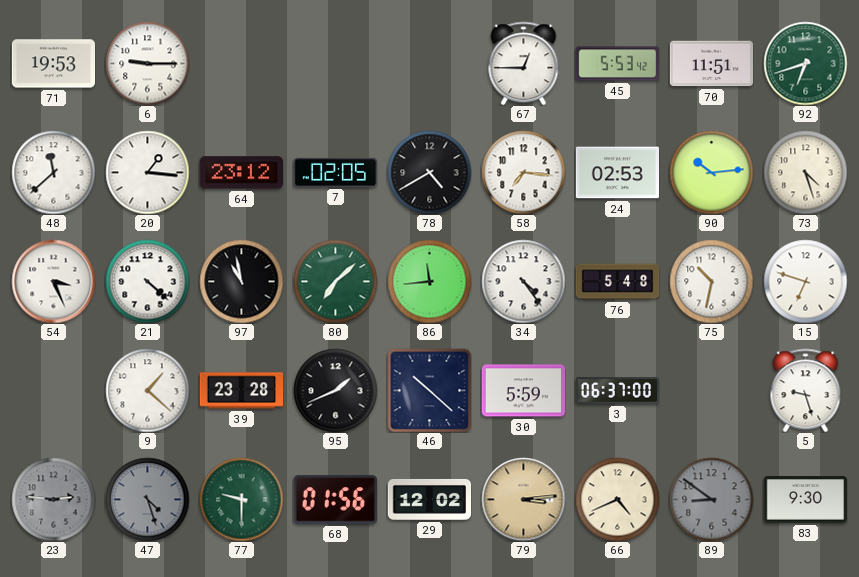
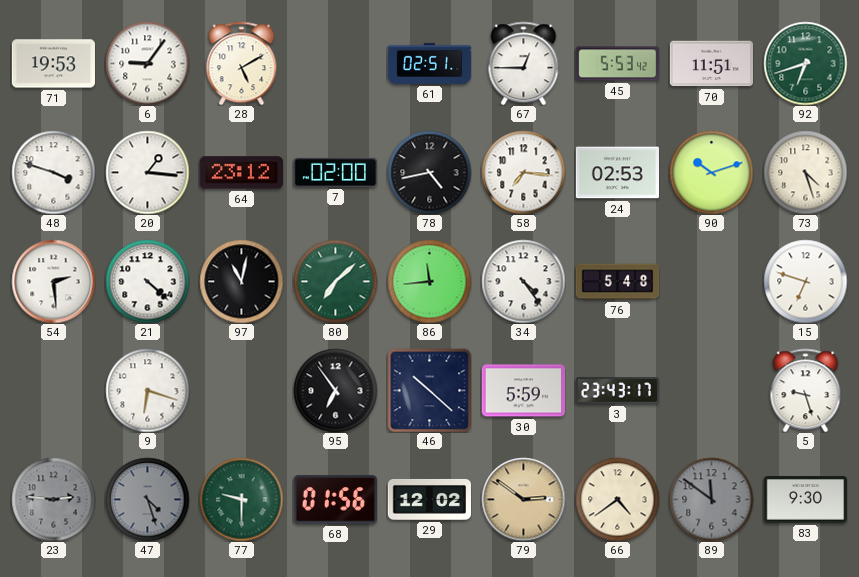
6: 9:15 -> 9:06
28: none -> 5:10
61: none -> 02:51
48: 11:38 -> 3:48
7: 02:05 -> 02:00
78: 4:40 -> 4:43
90: 10:14 -> 10:12
54: 3:26 -> 2:29
97: 10:58 -> 11:02
75: 10:32 -> none
9: 1:22 -> 6:18
39: 23:28 -> none
95: 1:41 -> 6:54
3: 06:37 -> 23:43
79: 3:14 -> 2:51
66: 4:41 -> 4:39
89: 8:51 -> 11:51
